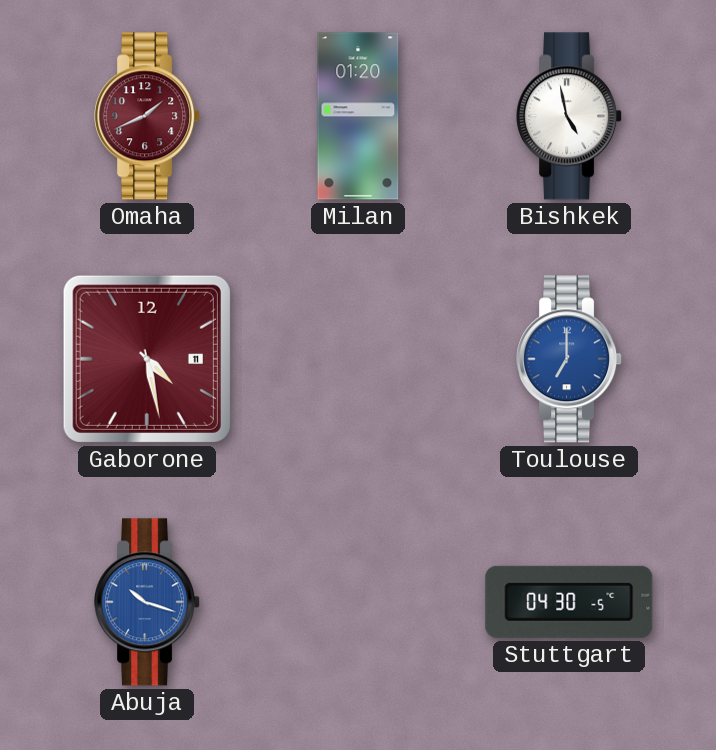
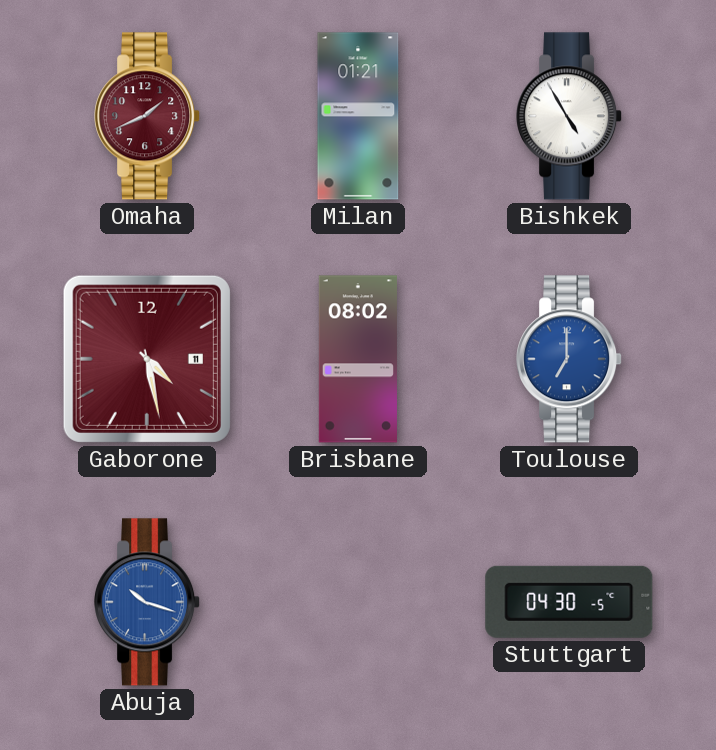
Milan: 01:20 -> 01:21
Bishkek: 4:58 -> 4:55
Brisbane: none -> 08:02
